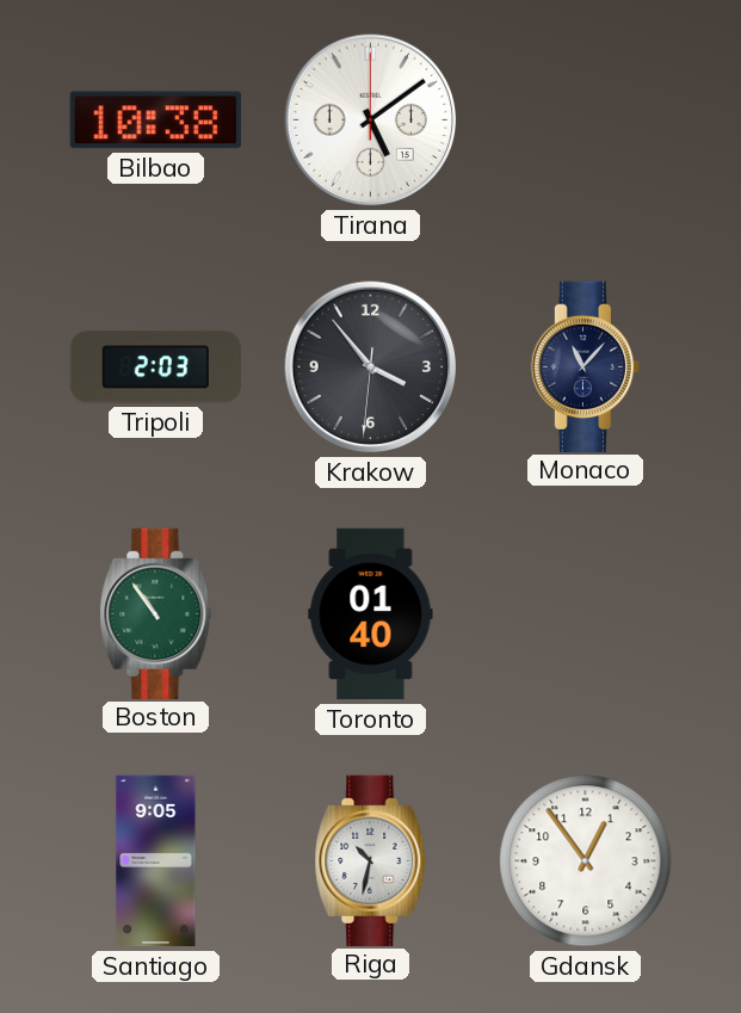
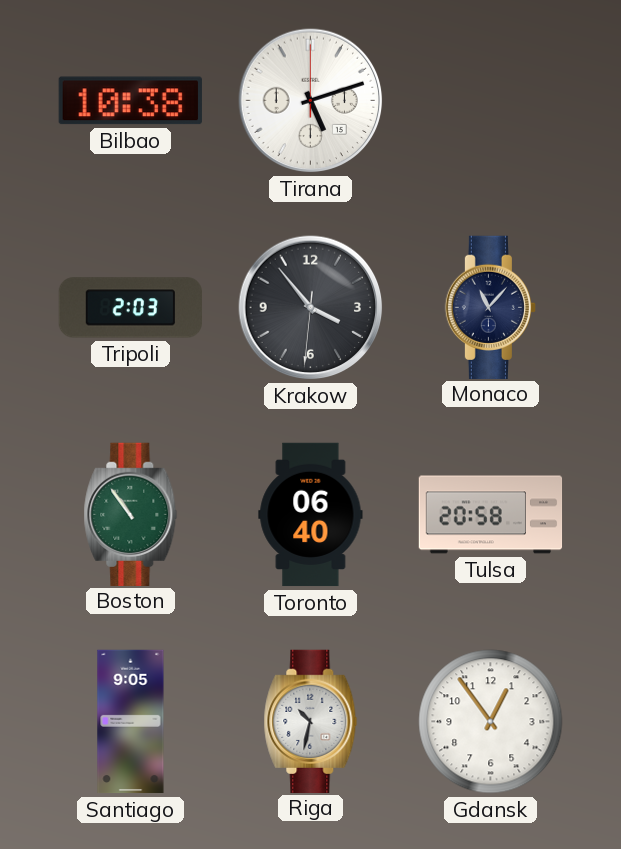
Tirana: 5:09 -> 5:12
Toronto: 01:40 -> 06:40
Tulsa: none -> 20:58
